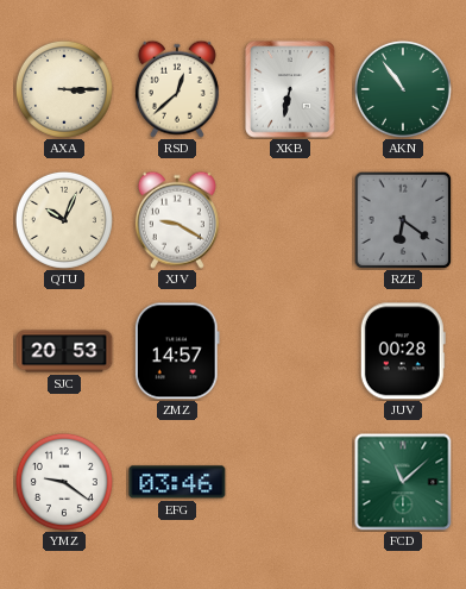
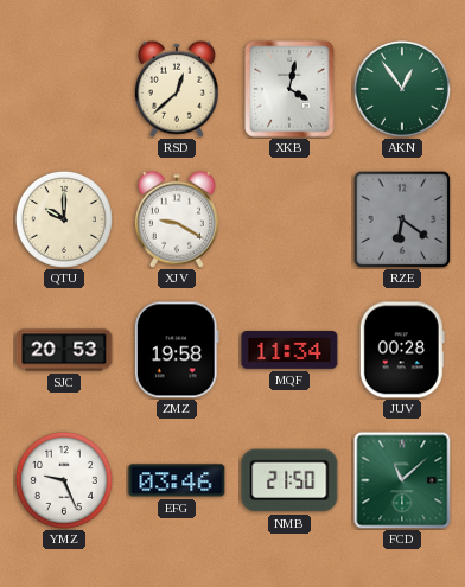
AXA: 3:15 -> none
XKB: 6:32 -> 4:02
AKN: 10:54 -> 12:54
QTU: 10:04 -> 10:00
ZMZ: 14:57 -> 19:58
MQF: none -> 11:34
YMZ: 9:21 -> 9:26
NMB: none -> 21:50
